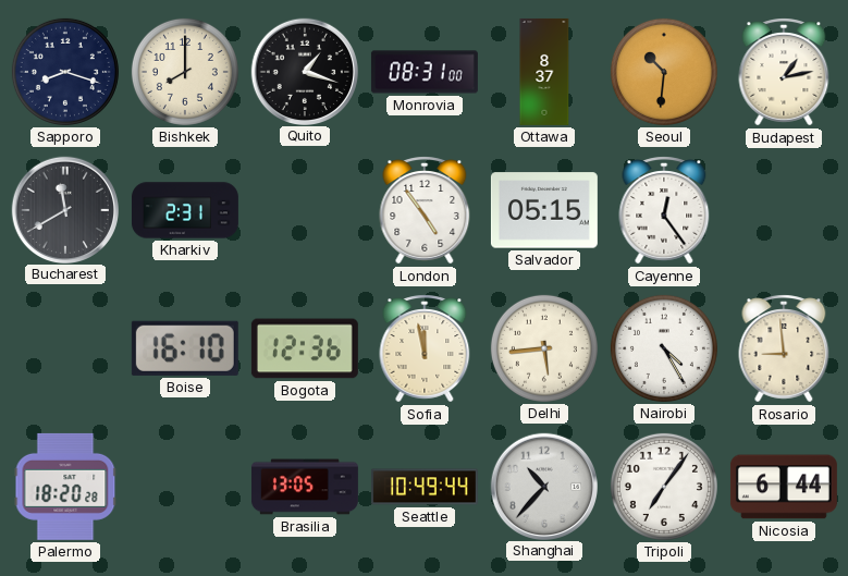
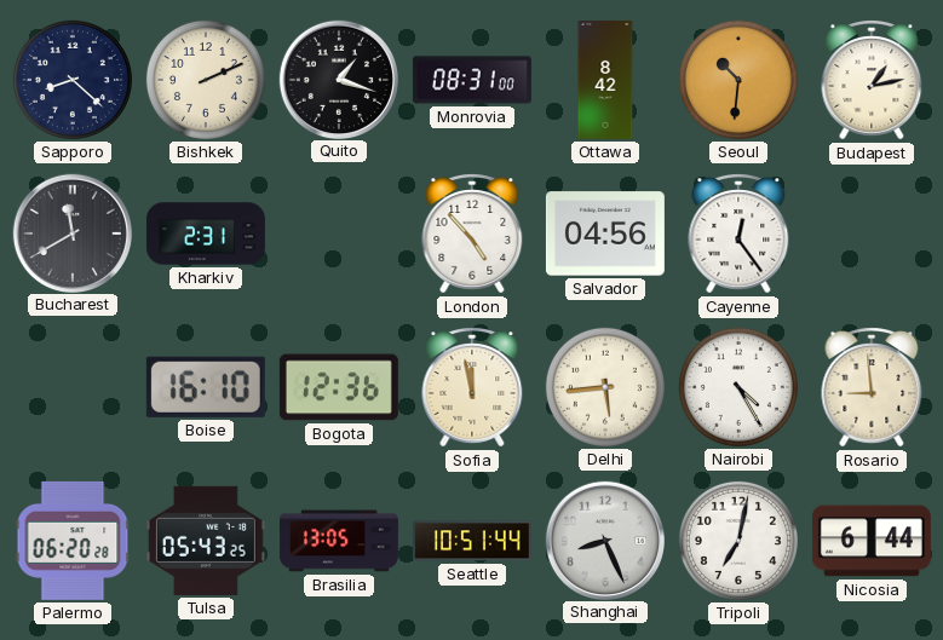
Sapporo: 8:18 -> 8:22
Bishkek: 8:00 -> 2:11
Ottawa: 8:37 -> 8:42
London: 4:54 -> 4:53
Salvador: 05:15 -> 04:56
Palermo: 18:20 -> 06:20
Tulsa: none -> 05:43
Seattle: 10:49 -> 10:51
Shanghai: 10:37 -> 8:26
Tripoli: 7:06 -> 7:02
